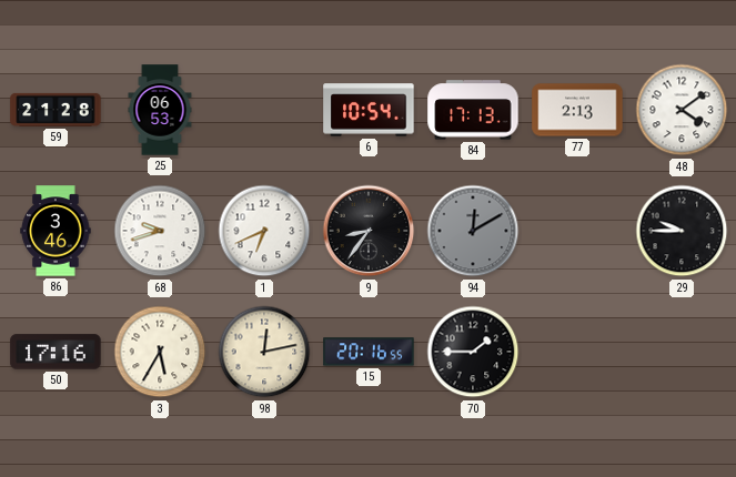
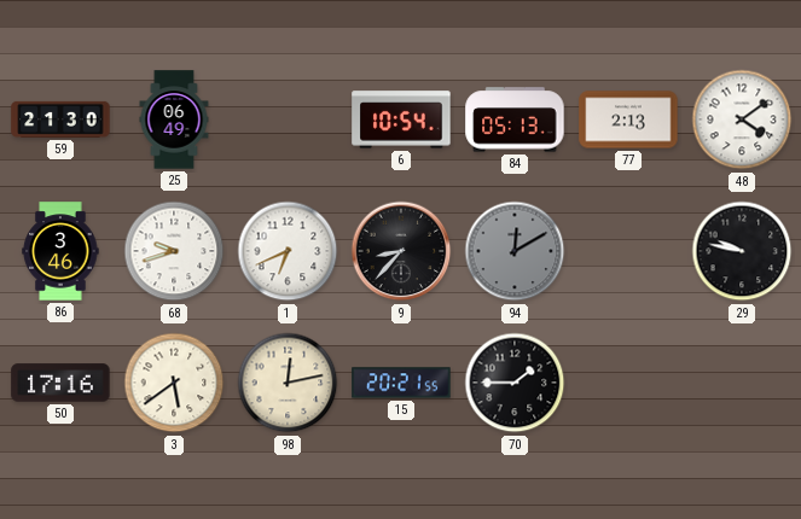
59: 21:28 -> 21:30
25: 06:53 -> 06:49
84: 17:13 -> 05:13
9: 8:36 -> 8:37
29: 9:45 -> 9:47
3: 5:35 -> 5:39
15: 20:16 -> 20:21
